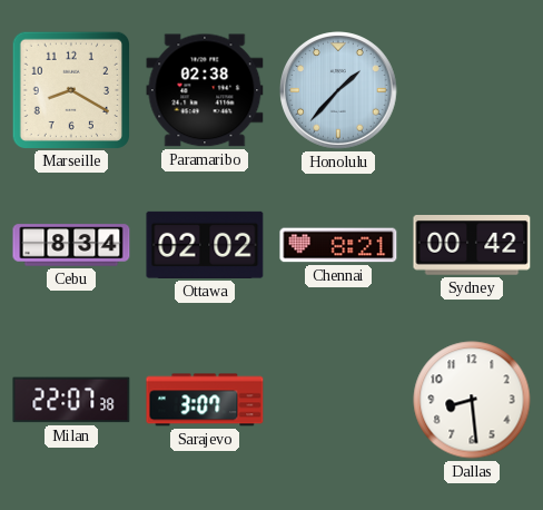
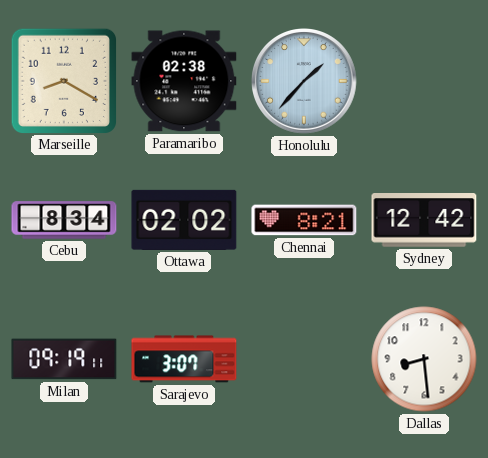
Sydney: 00:42 -> 12:42
Milan: 22:07 -> 09:19
